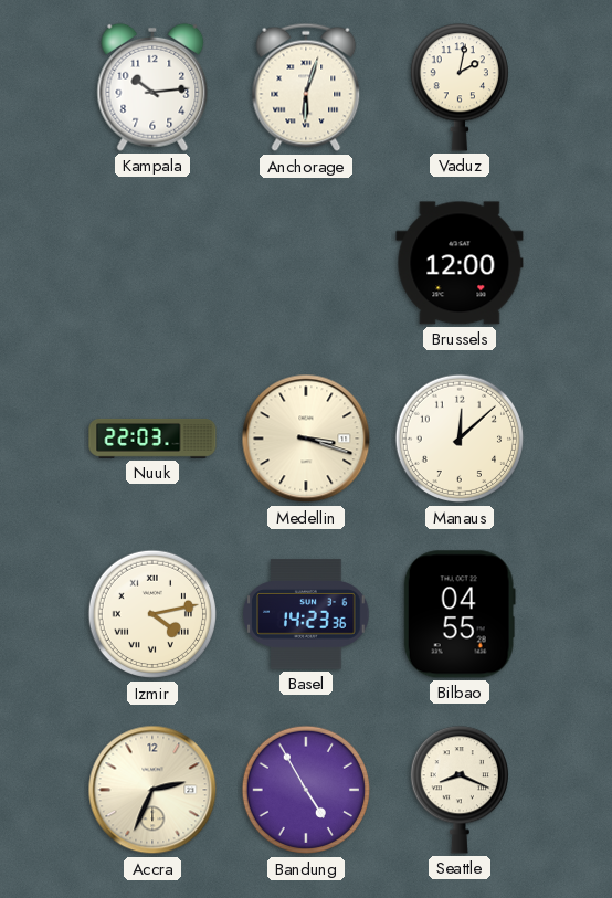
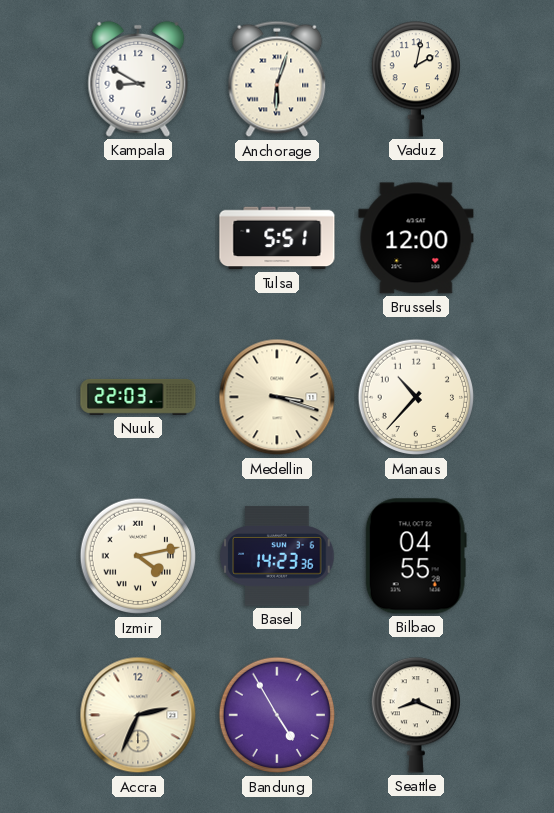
Kampala: 10:14 -> 8:50
Tulsa: none -> 5:51
Manaus: 12:08 -> 10:37
